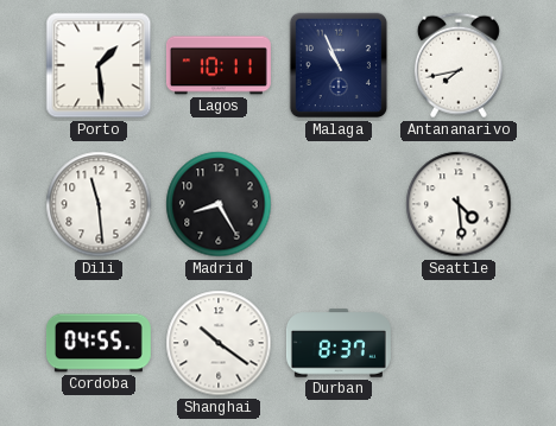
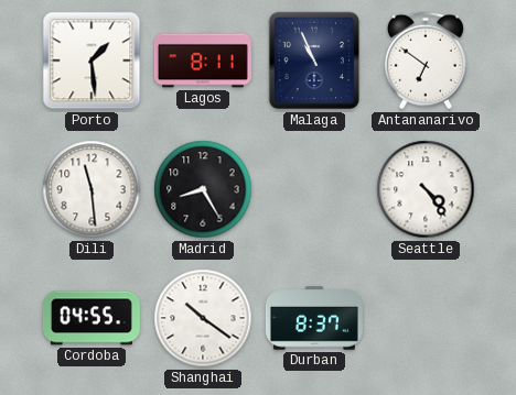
Lagos: 10:11 -> 8:11
Antananarivo: 7:43 -> 6:51
Seattle: 4:29 -> 4:24
